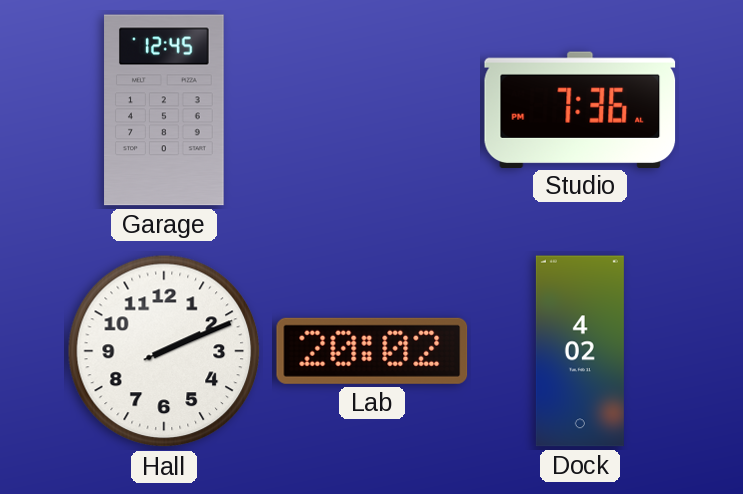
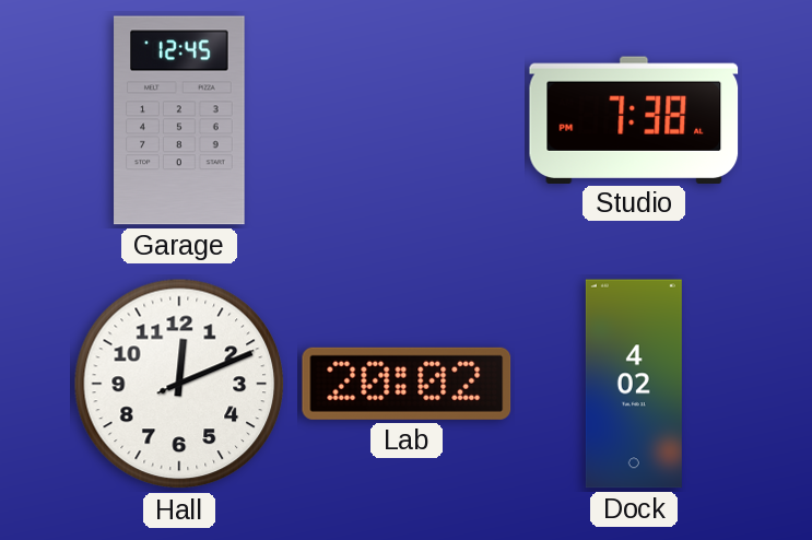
Studio: 7:36 -> 7:38
Hall: 2:11 -> 12:11
